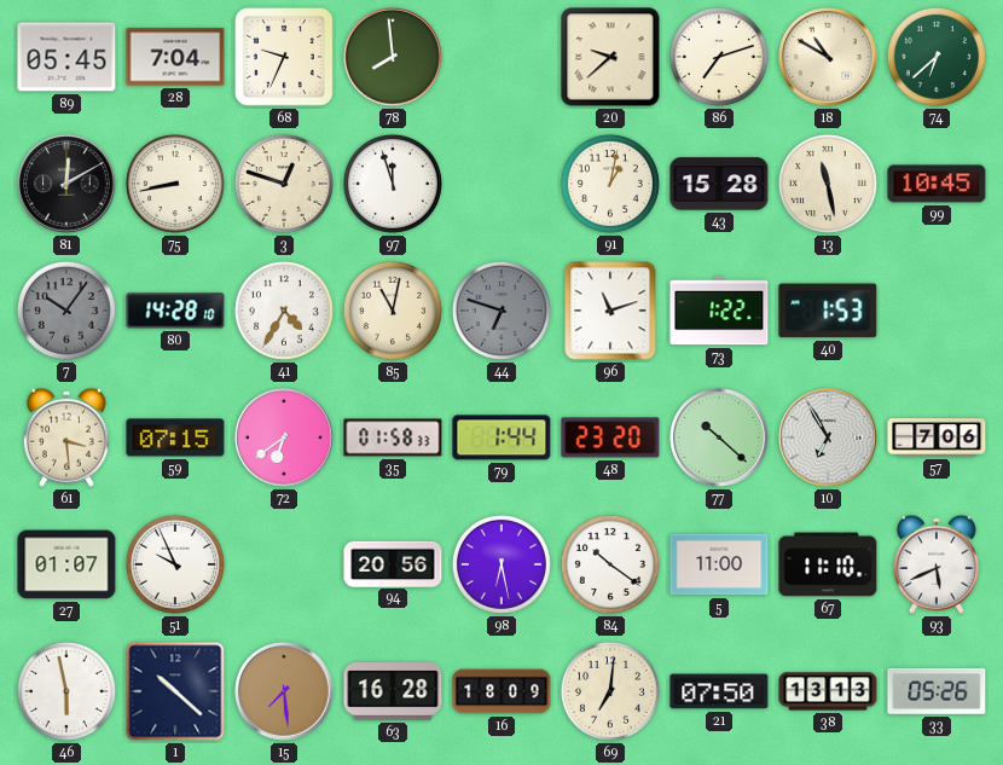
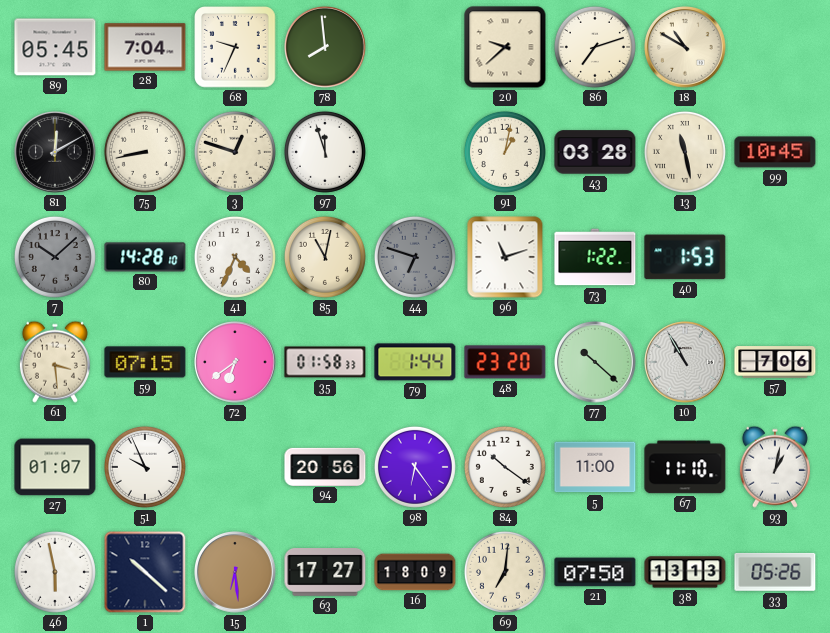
74: 6:38 -> none
43: 15:28 -> 03:28
7: 10:06 -> 10:08
41: 4:35 -> 4:34
10: 6:55 -> 10:55
98: 6:28 -> 6:24
93: 5:41 -> 1:02
15: 7:29 -> 6:29
63: 16:28 -> 17:27
